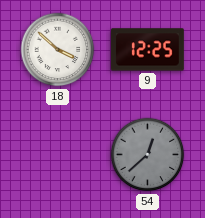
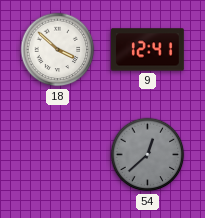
9: 12:25 -> 12:41
